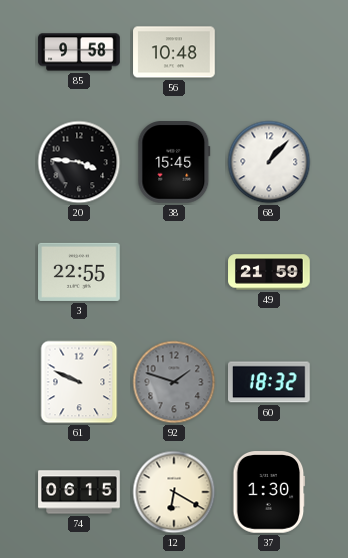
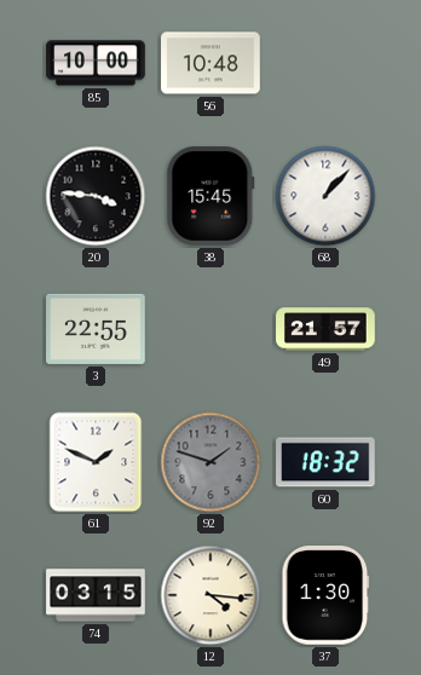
85: 9:58 -> 10:00
49: 21:59 -> 21:57
61: 9:49 -> 1:49
74: 06:15 -> 03:15
12: 6:20 -> 4:16
